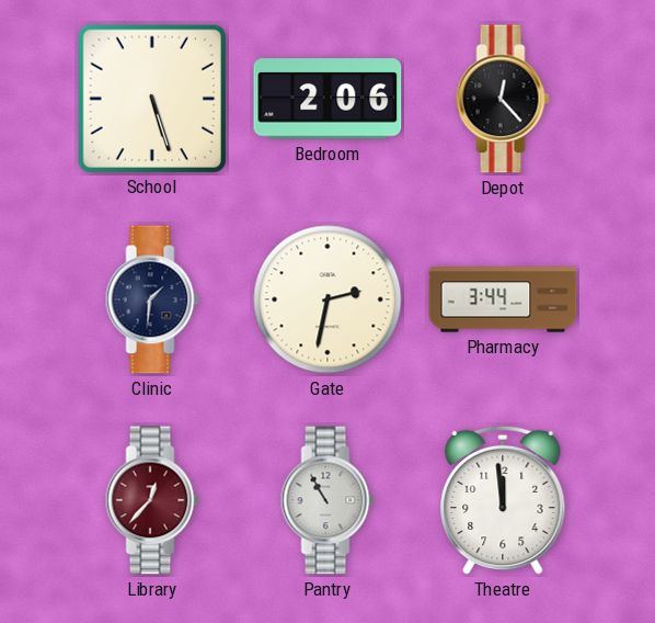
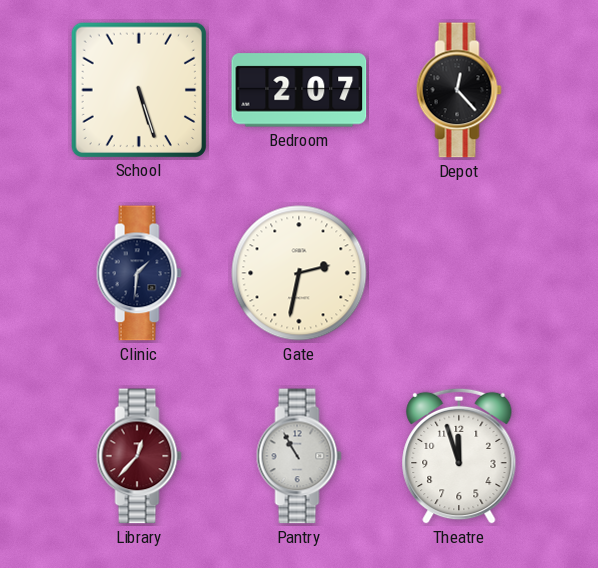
Bedroom: 2:06 -> 2:07
Pharmacy: 3:44 -> none
Theatre: 11:59 -> 11:57
